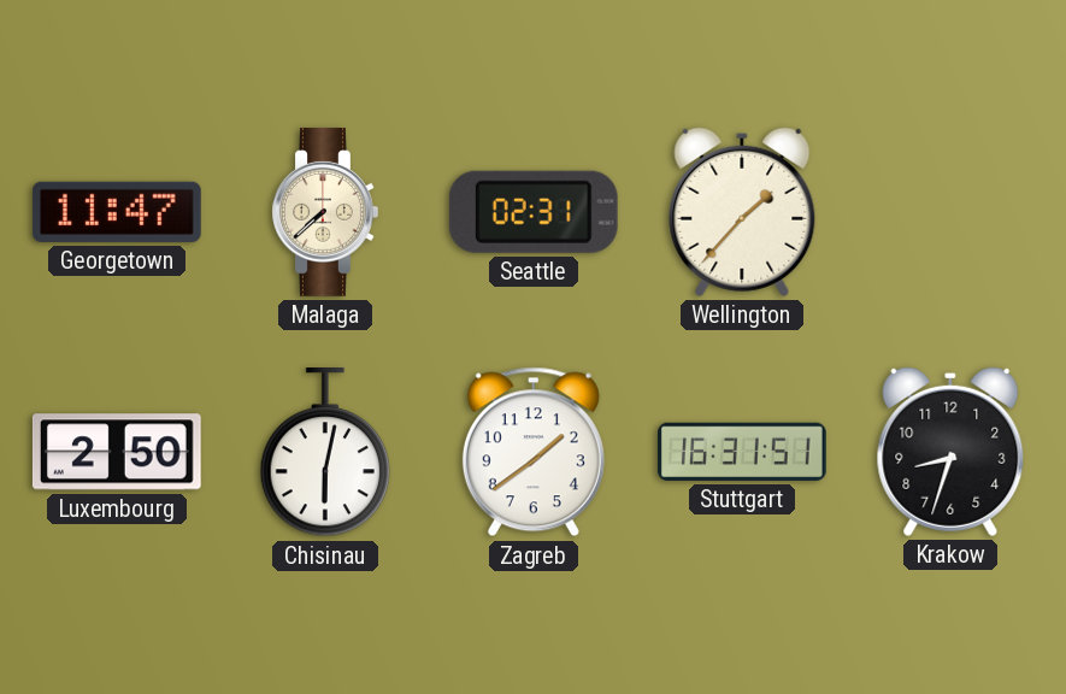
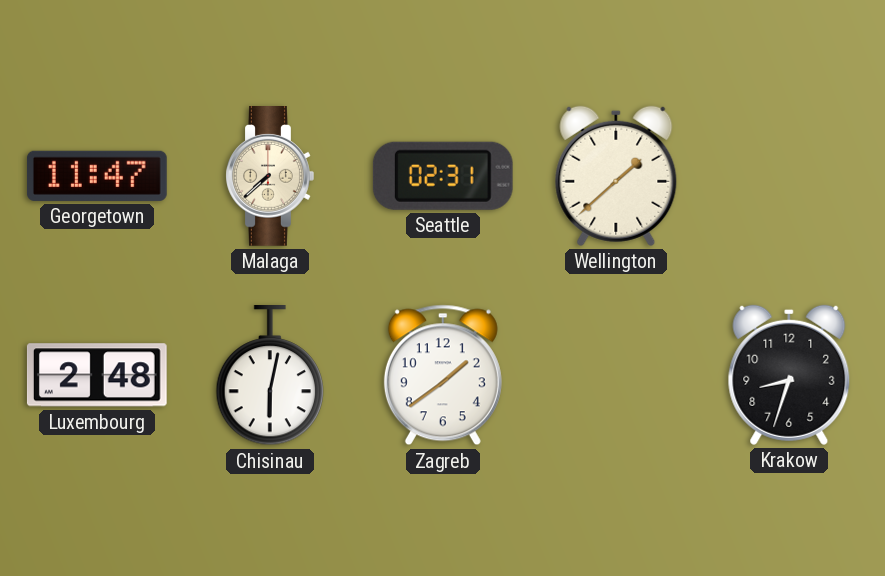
Wellington: 1:37 -> 1:38
Luxembourg: 2:50 -> 2:48
Stuttgart: 16:31 -> none
